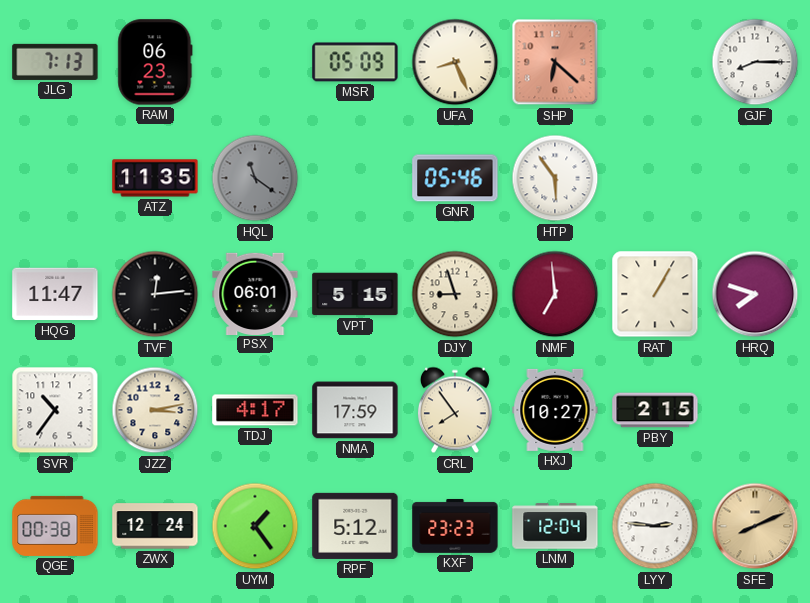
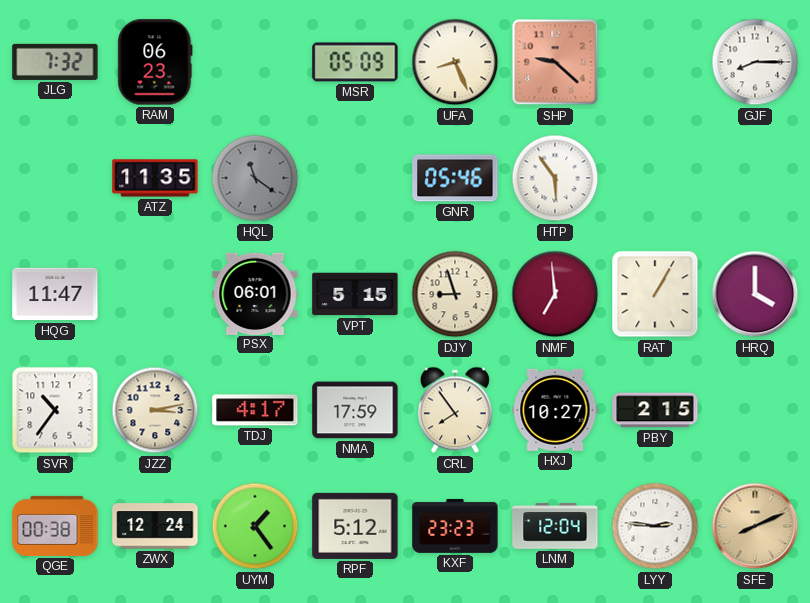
JLG: 7:13 -> 7:32
SHP: 6:22 -> 9:22
TVF: 12:14 -> none
HRQ: 7:48 -> 4:00
